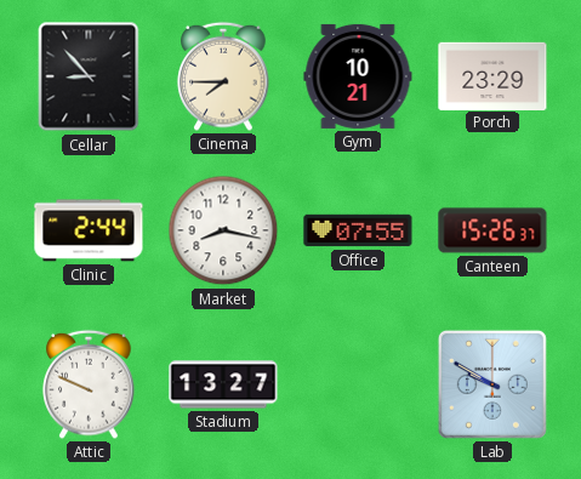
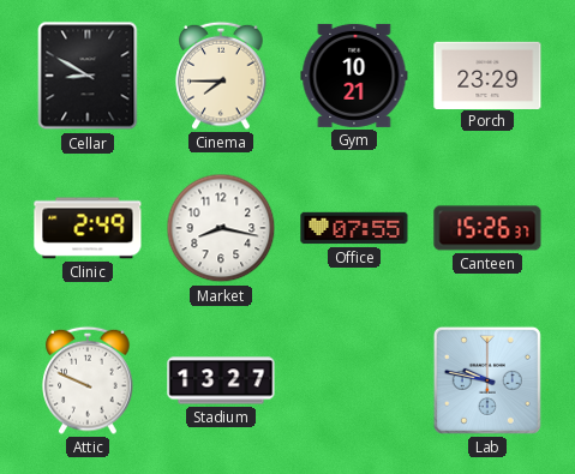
Cellar: 8:53 -> 8:50
Clinic: 2:44 -> 2:49
Lab: 9:50 -> 9:47
